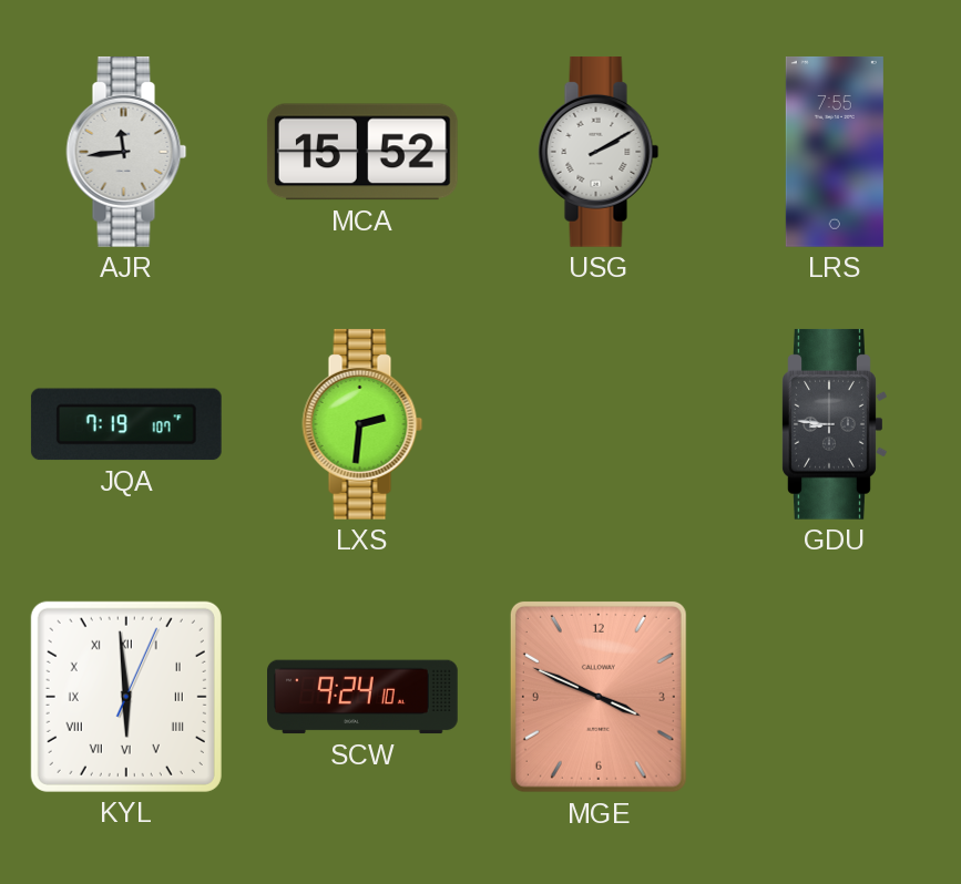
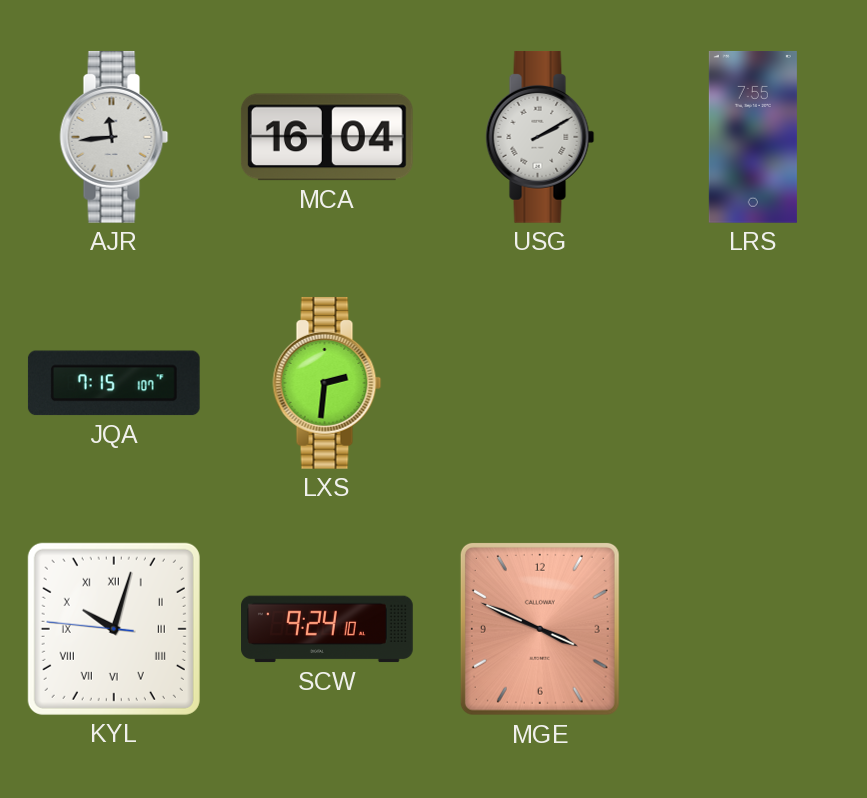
MCA: 15:52 -> 16:04
JQA: 7:19 -> 7:15
GDU: 8:46 -> none
KYL: 5:59 -> 10:02
